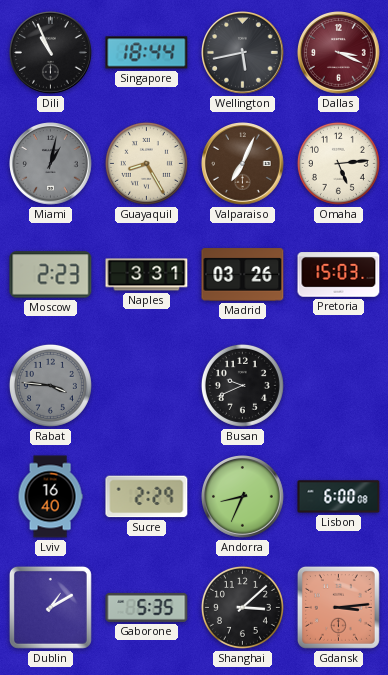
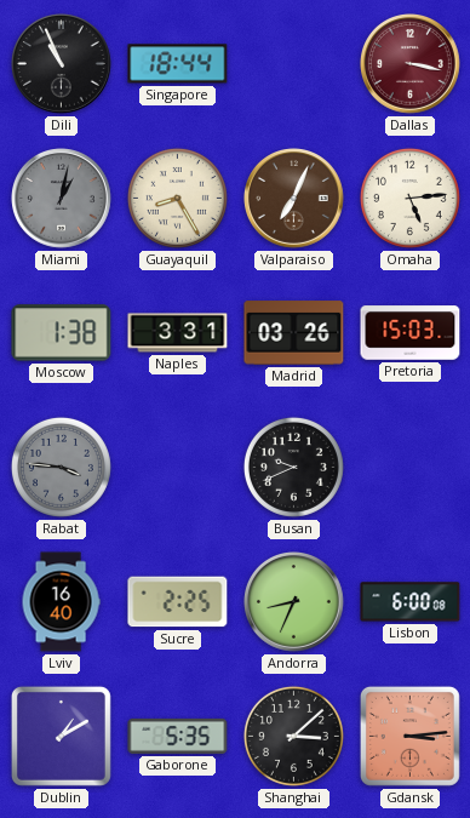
Wellington: 5:43 -> none
Dallas: 3:19 -> 3:17
Moscow: 2:23 -> 1:38
Sucre: 2:29 -> 2:25
